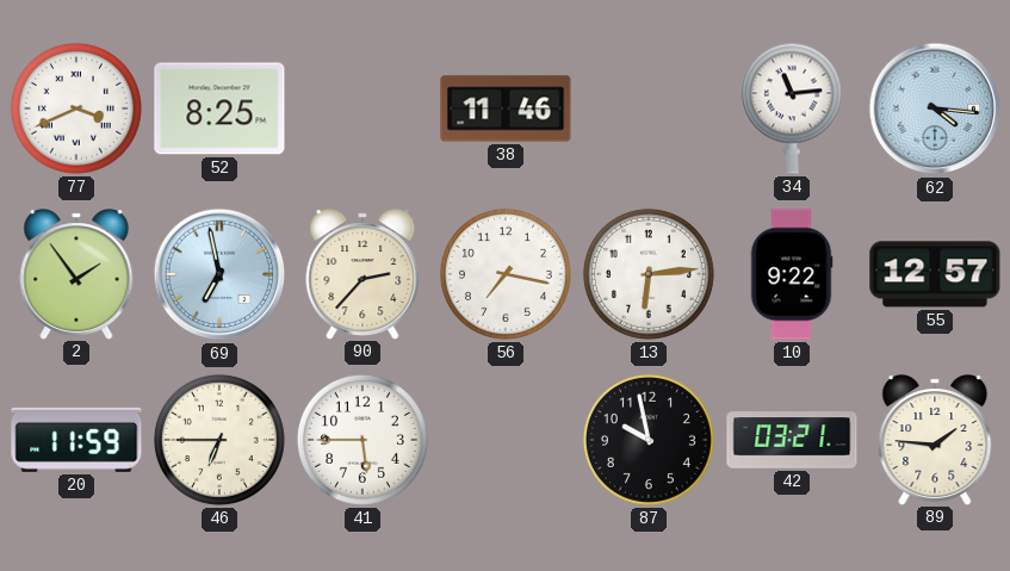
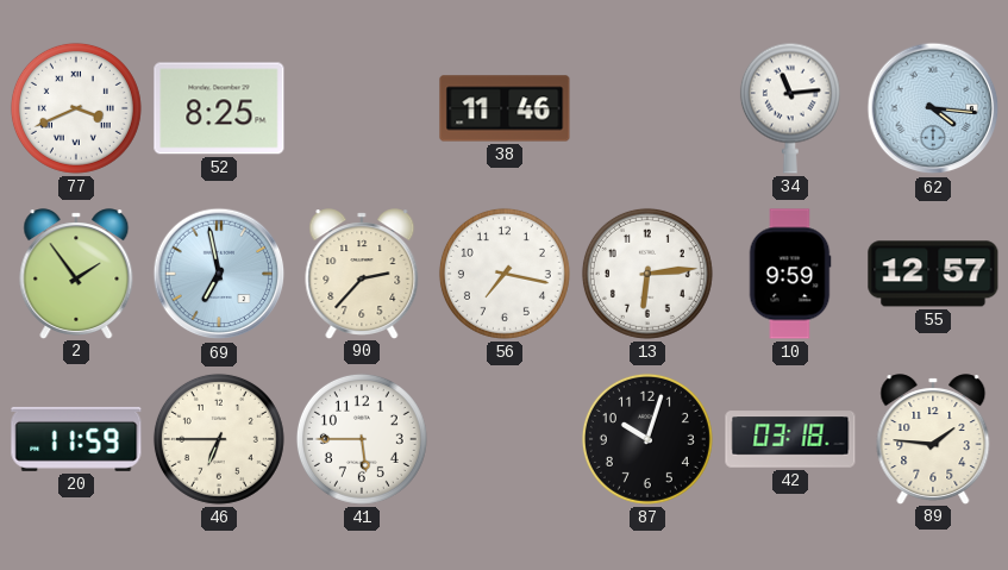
10: 9:22 -> 9:59
87: 9:58 -> 10:03
42: 03:21 -> 03:18
